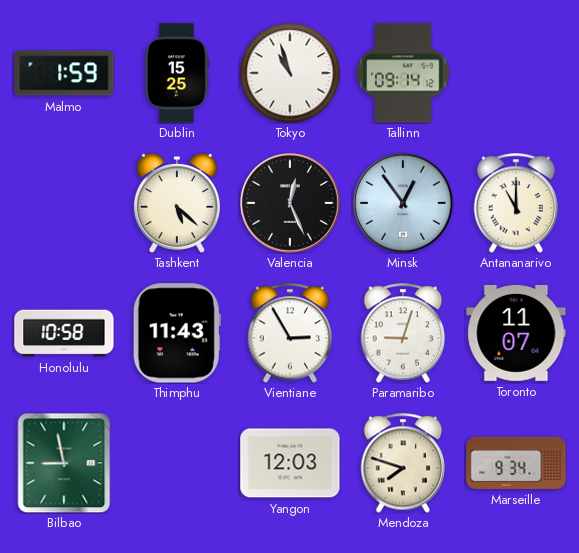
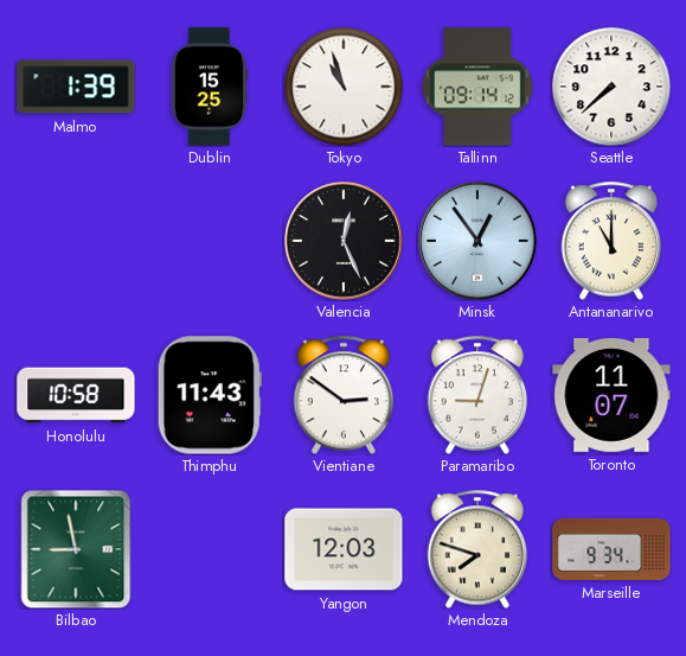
Malmo: 1:59 -> 1:39
Seattle: none -> 7:38
Tashkent: 5:22 -> none
Vientiane: 2:55 -> 2:51
